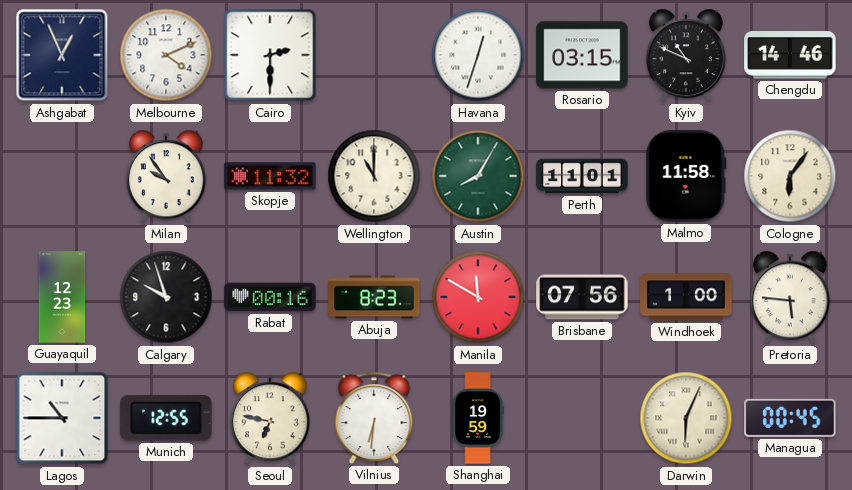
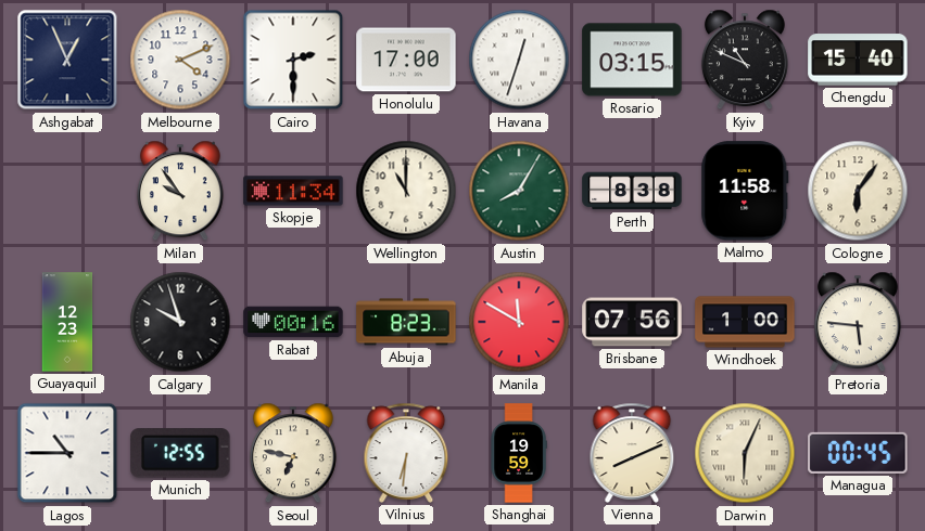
Honolulu: none -> 17:00
Chengdu: 14:46 -> 15:40
Skopje: 11:32 -> 11:34
Perth: 11:01 -> 8:38
Vienna: none -> 8:11
